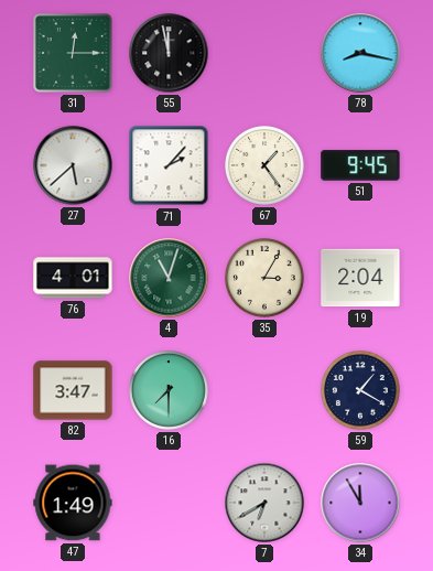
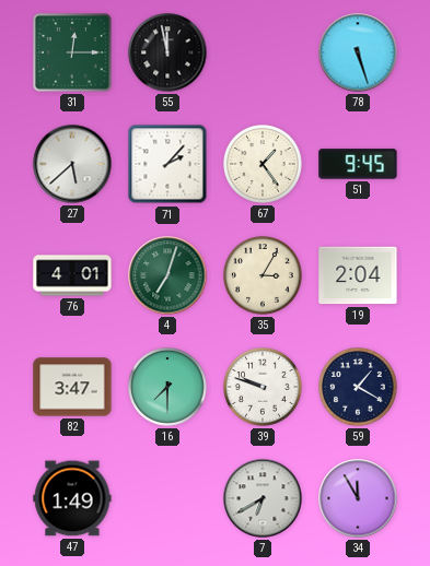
78: 8:17 -> 5:27
4: 11:03 -> 7:03
39: none -> 9:48
